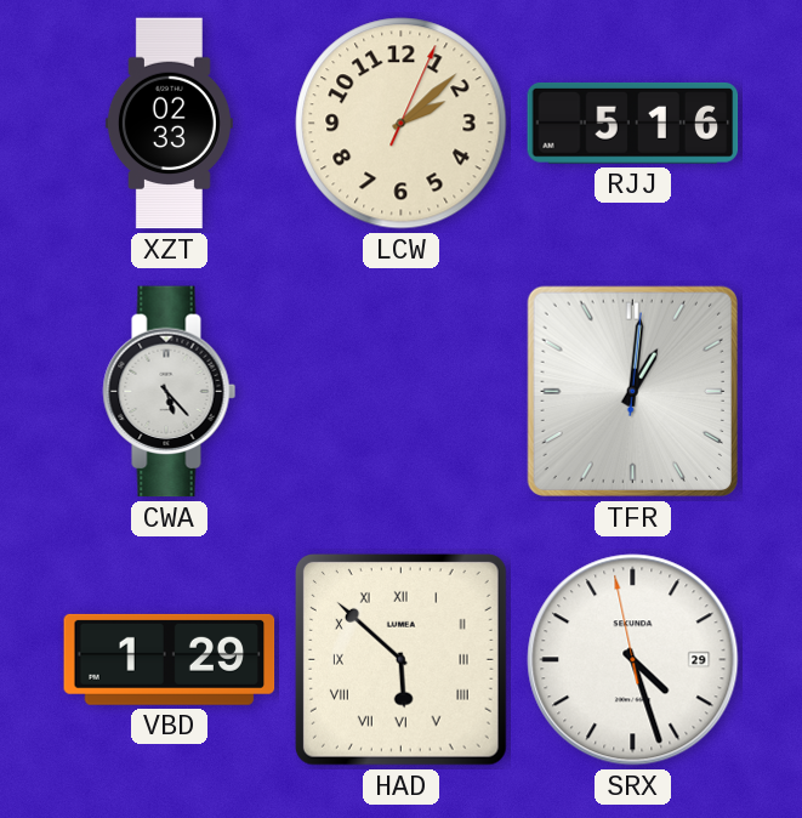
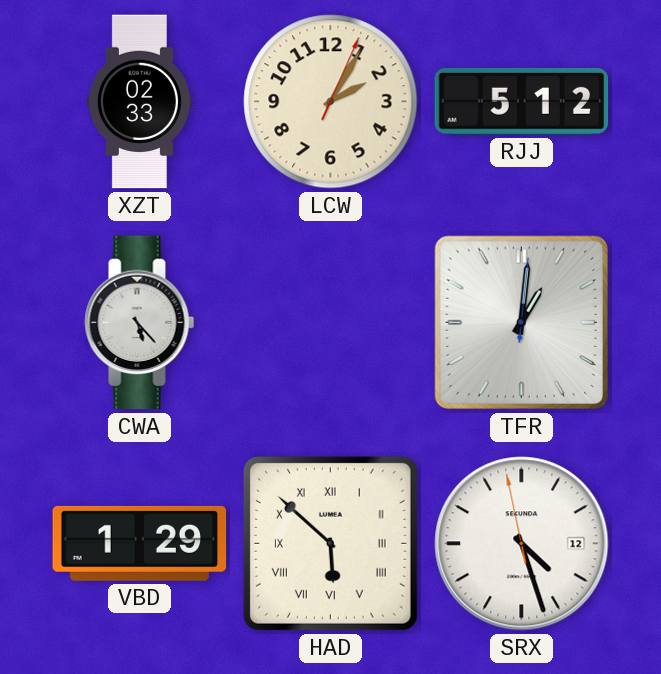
LCW: 2:08 -> 2:05
RJJ: 5:16 -> 5:12
SRX date: 29 -> 12
